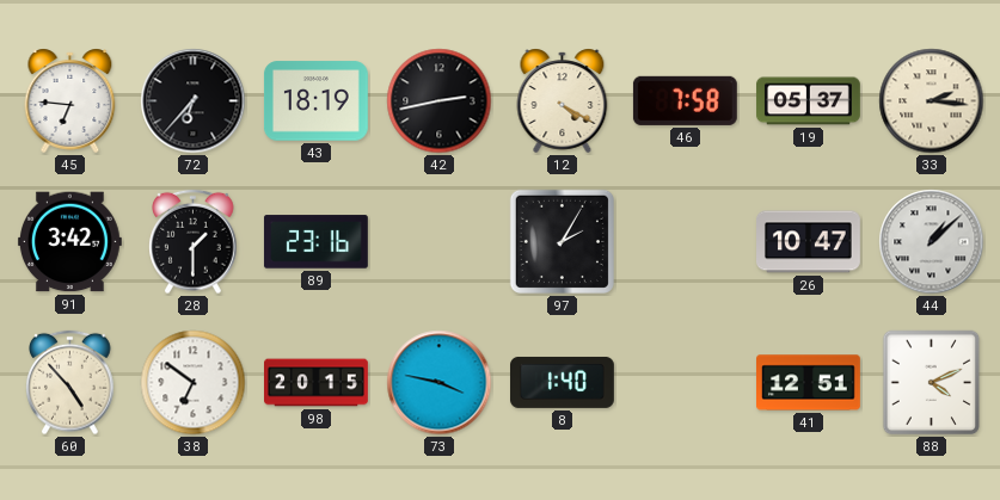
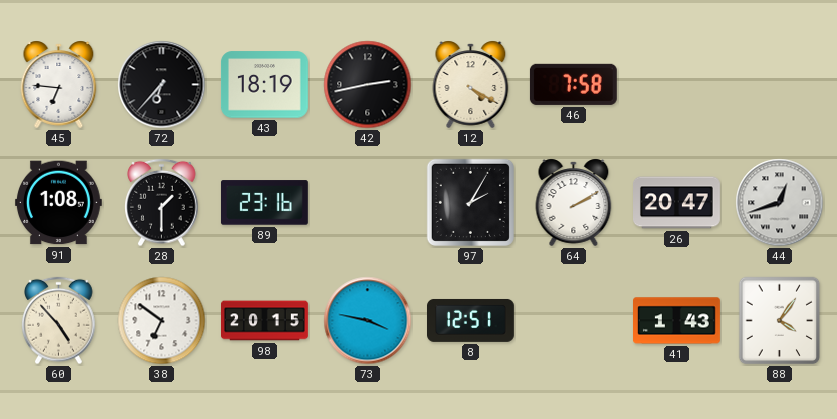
19: 05:37 -> none
33: 2:16 -> none
91: 3:42 -> 1:08
64: none -> 2:10
26: 10:47 -> 20:47
44: 1:08 -> 12:42
8: 1:40 -> 12:51
41: 12:51 -> 1:43
88: 4:11 -> 4:06
